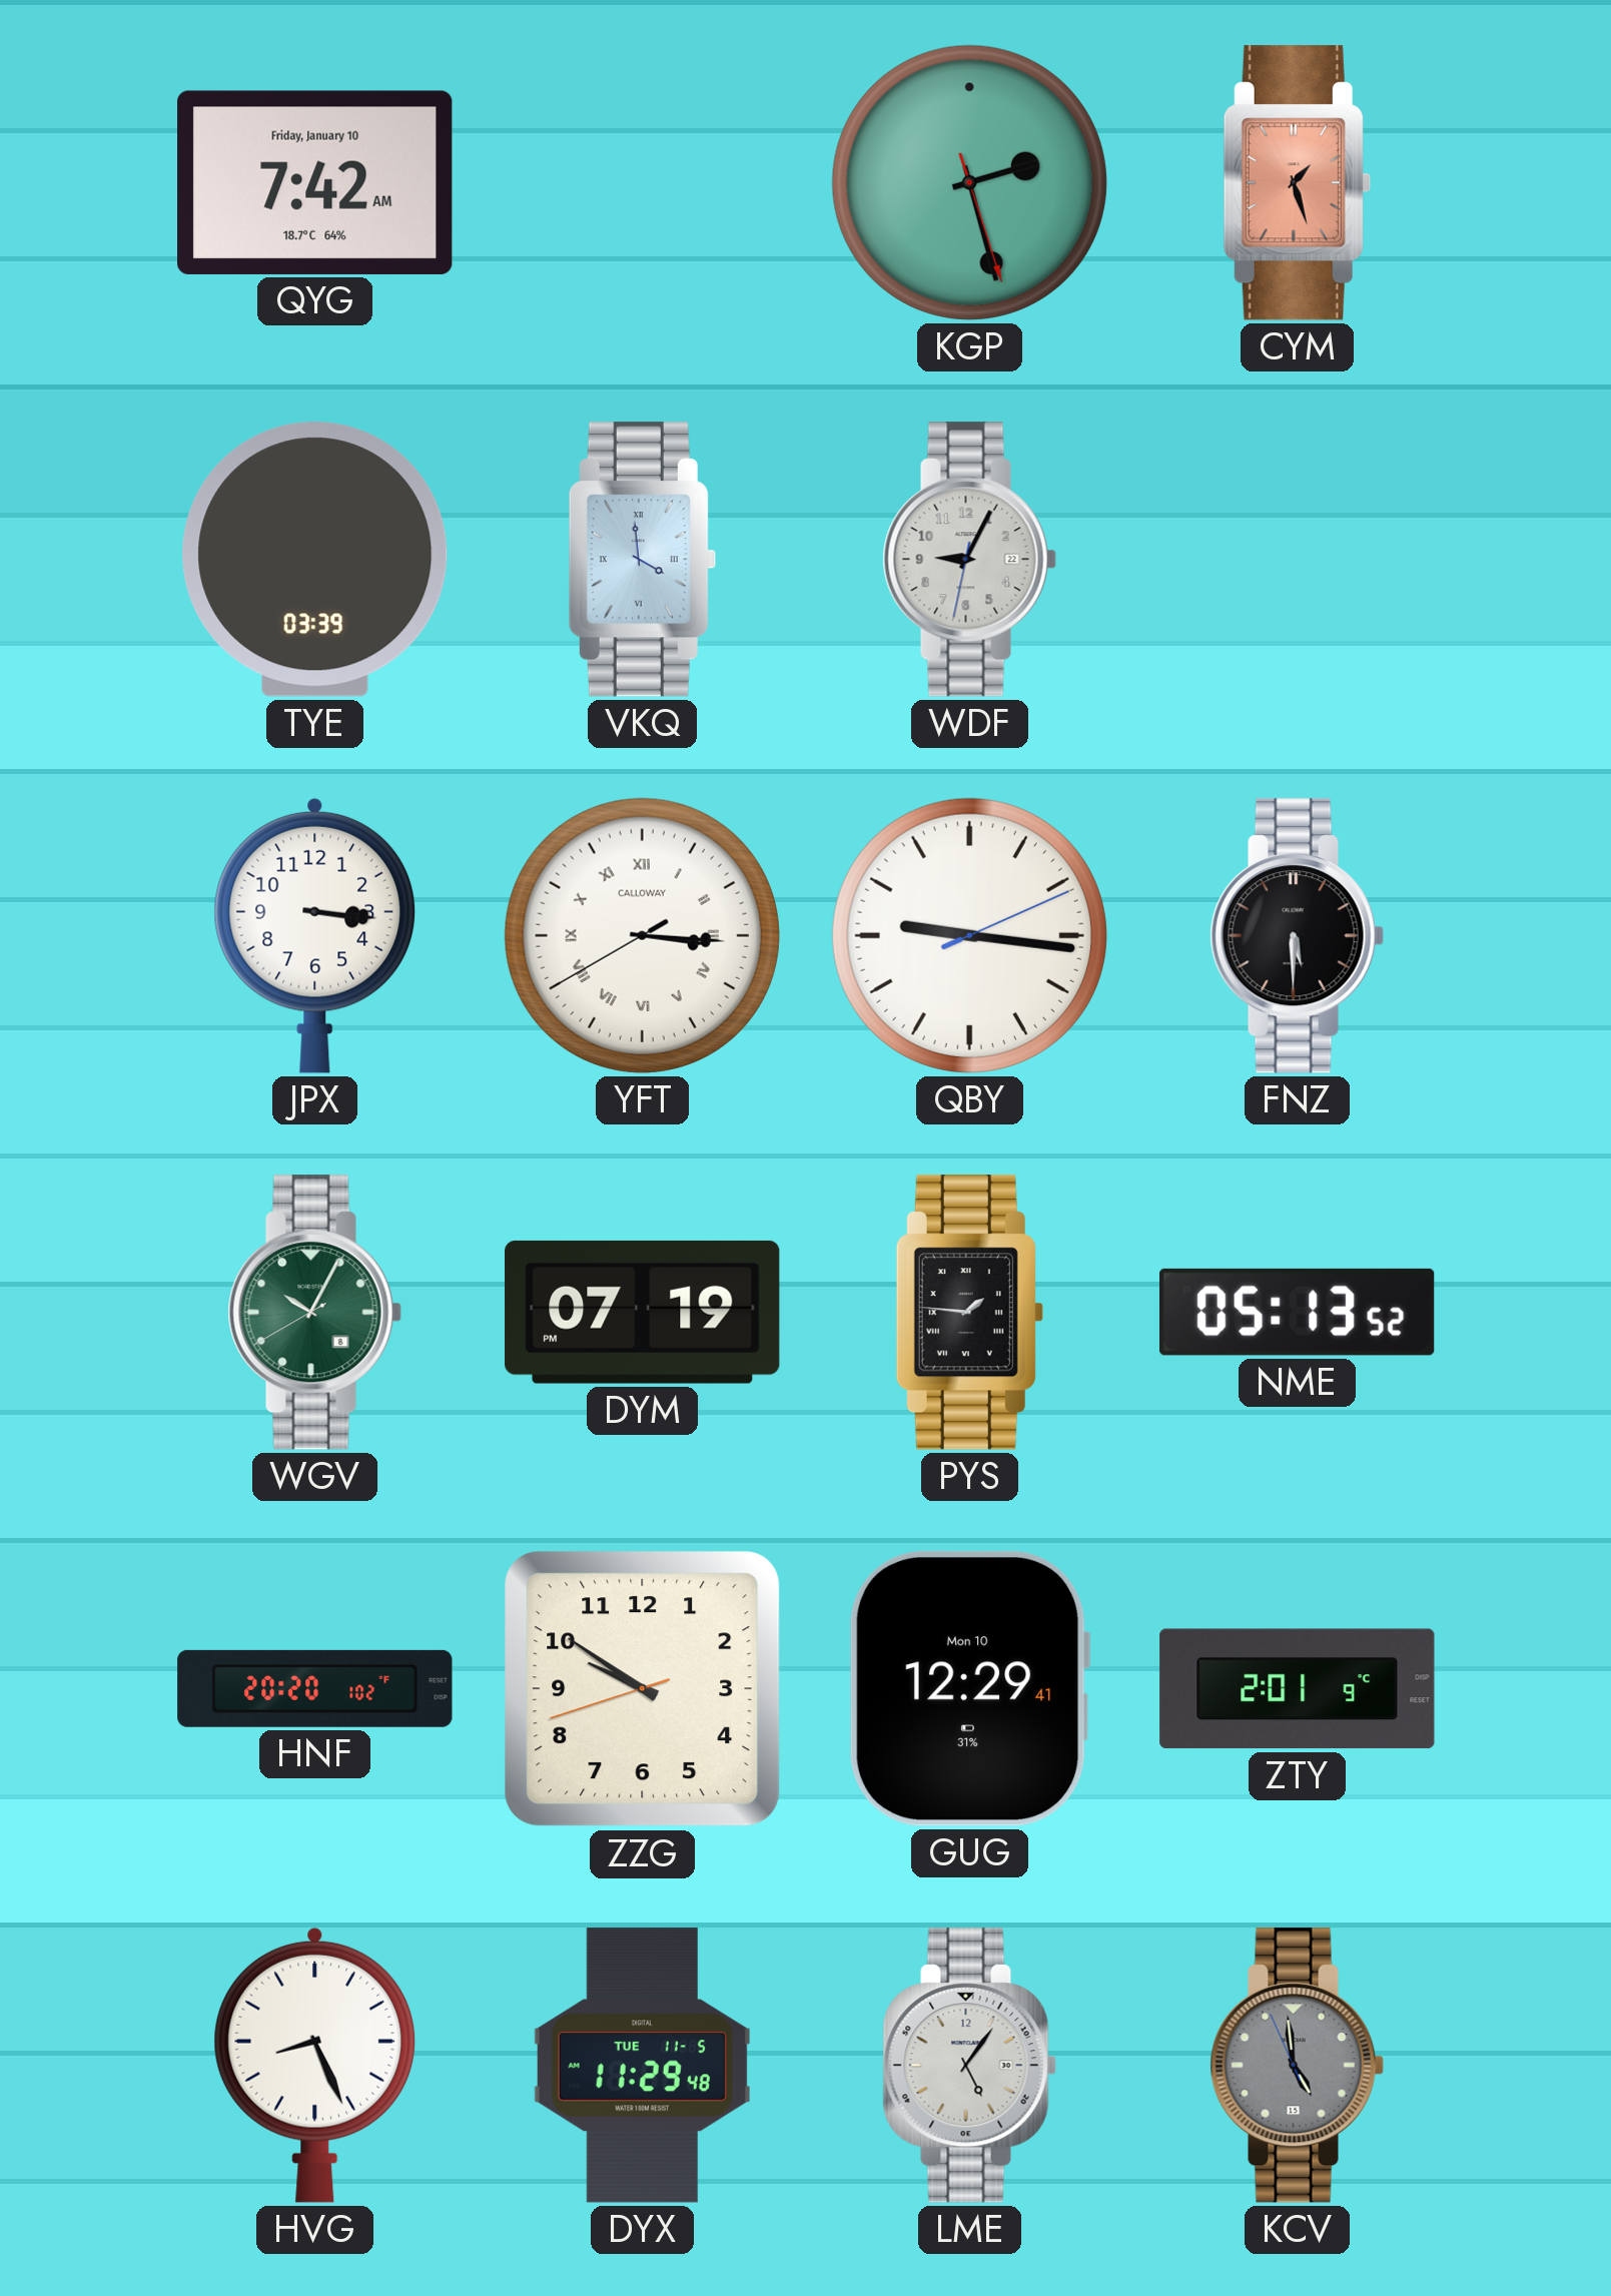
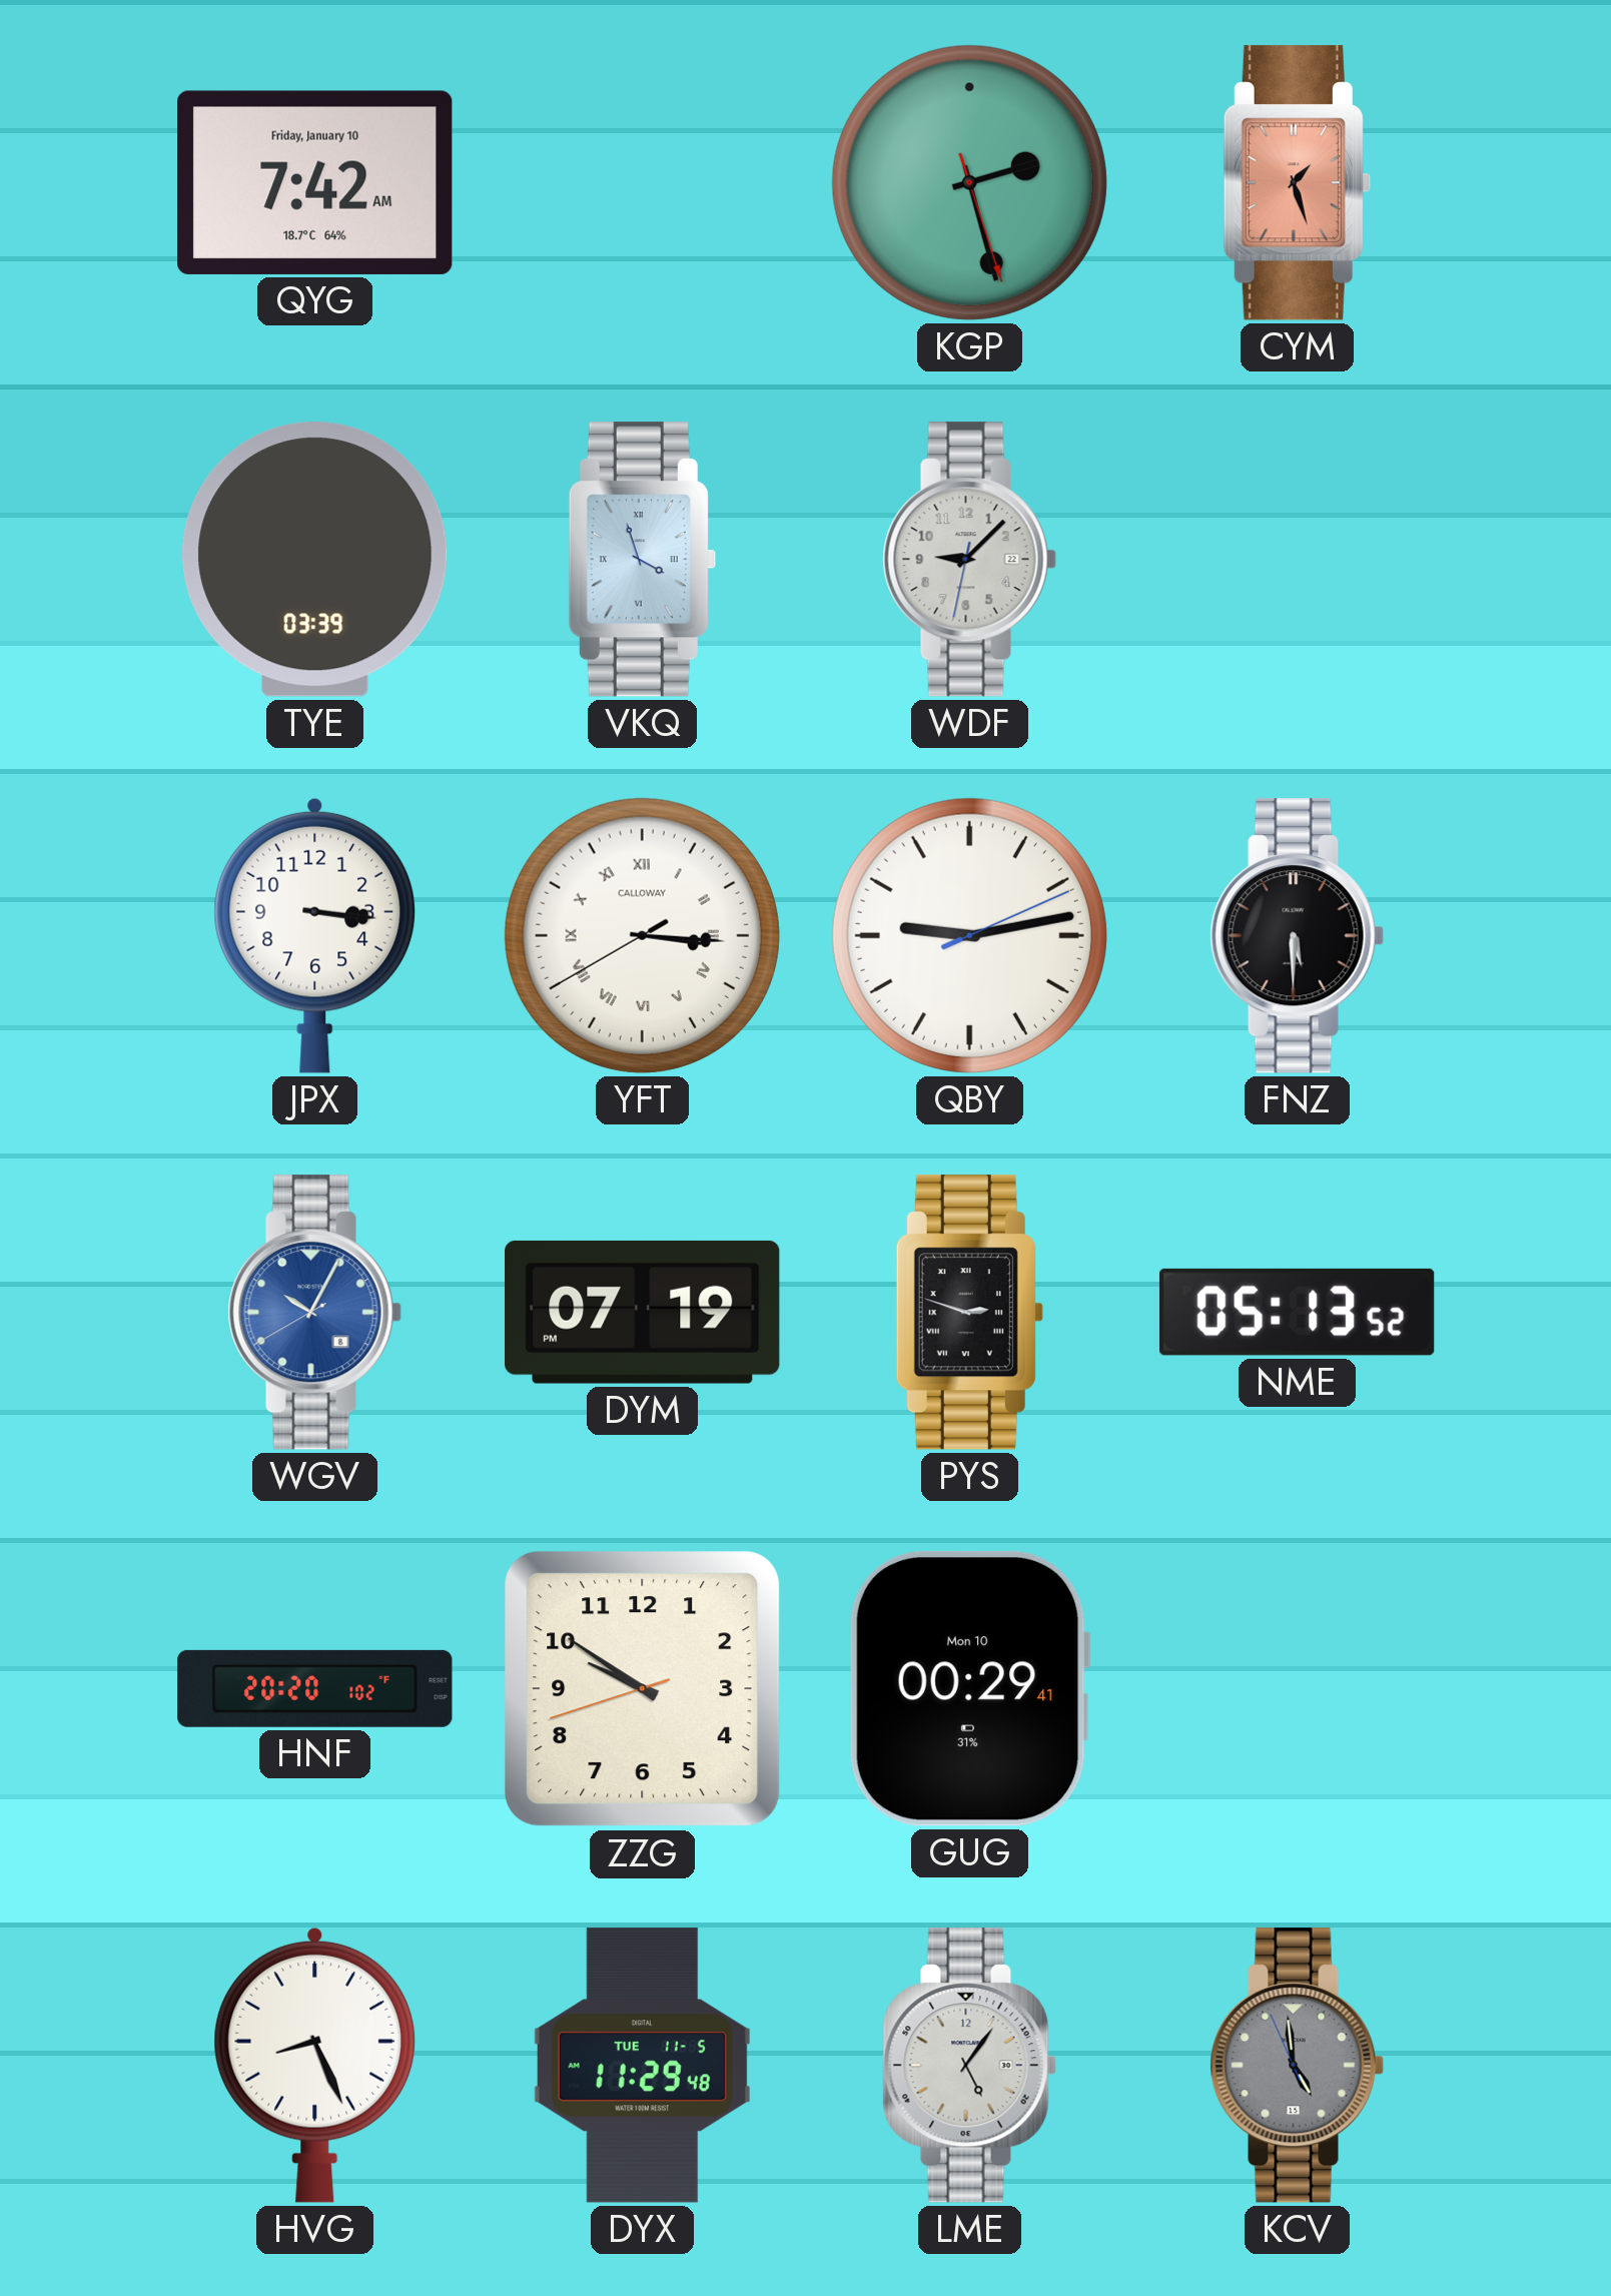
VKQ: 3:59 -> 3:57
WDF: 9:04 -> 9:07
QBY: 9:16 -> 9:13
WGV dial: green -> blue
PYS: 1:46 -> 2:48
GUG: 12:29 -> 00:29
ZTY: 2:01 -> none
